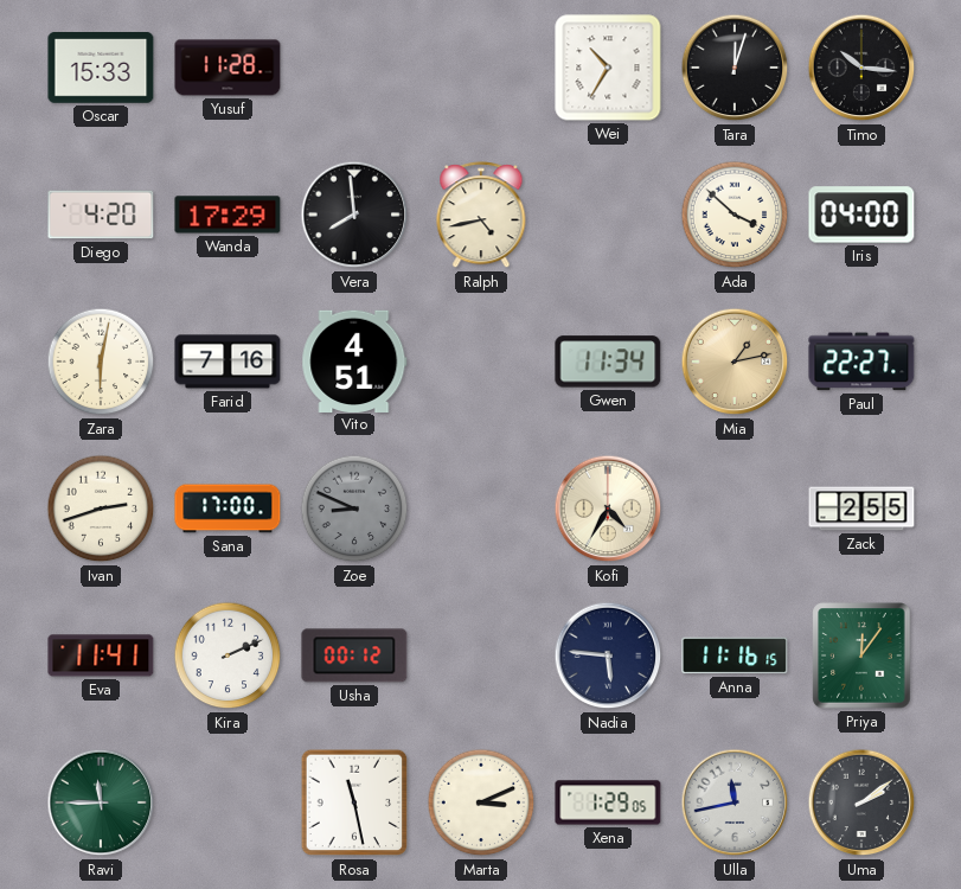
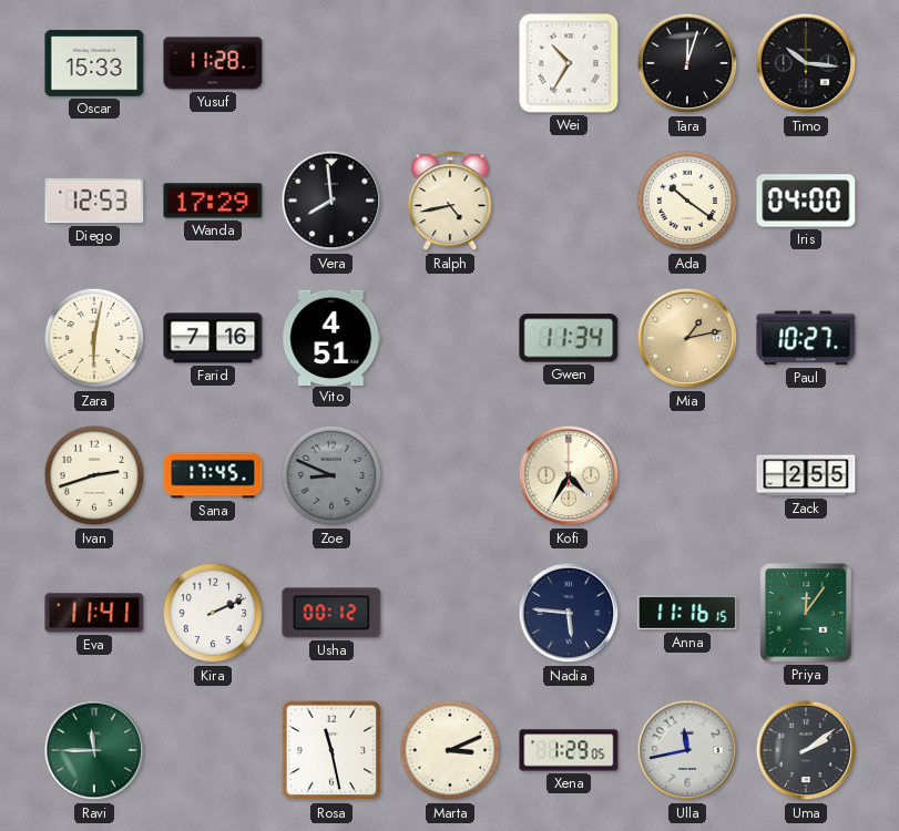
Diego: 4:20 -> 12:53
Ada: 3:52 -> 10:21
Paul: 22:27 -> 10:27
Sana: 17:00 -> 17:45
